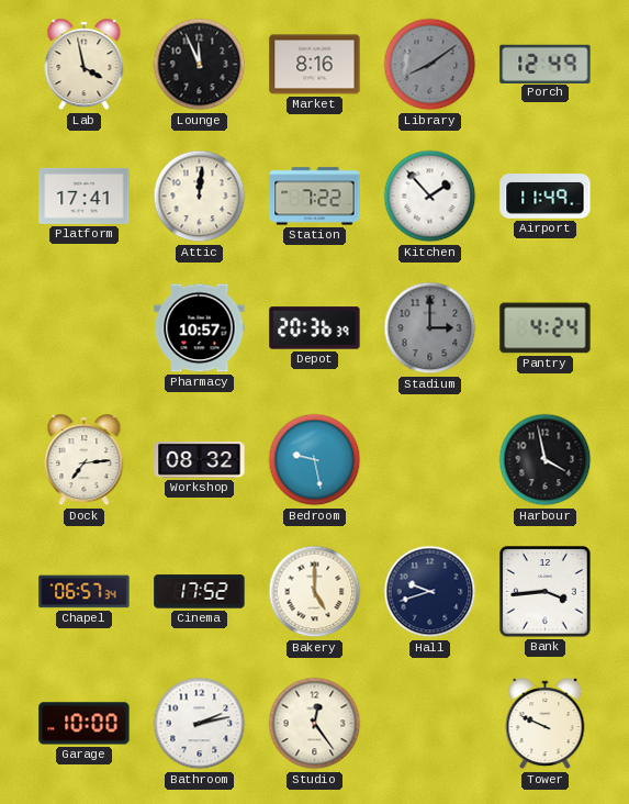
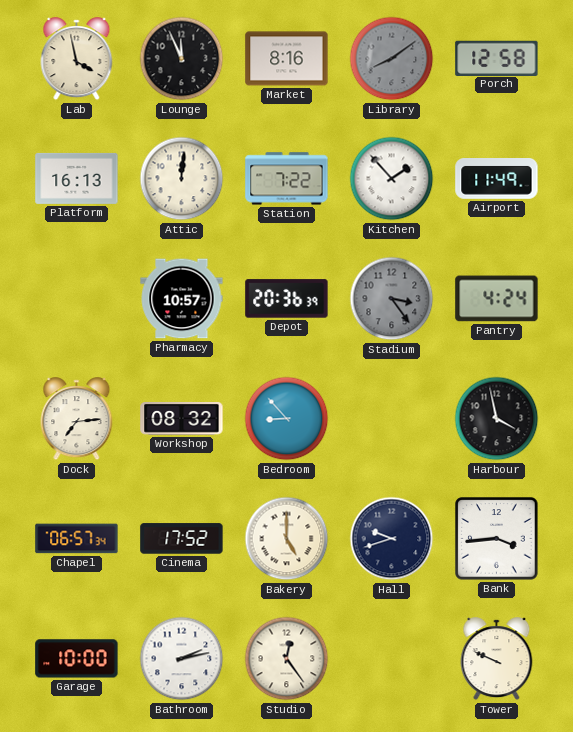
Porch: 12:49 -> 12:58
Platform: 17:41 -> 16:13
Stadium: 3:00 -> 3:24
Bedroom: 9:28 -> 8:53
